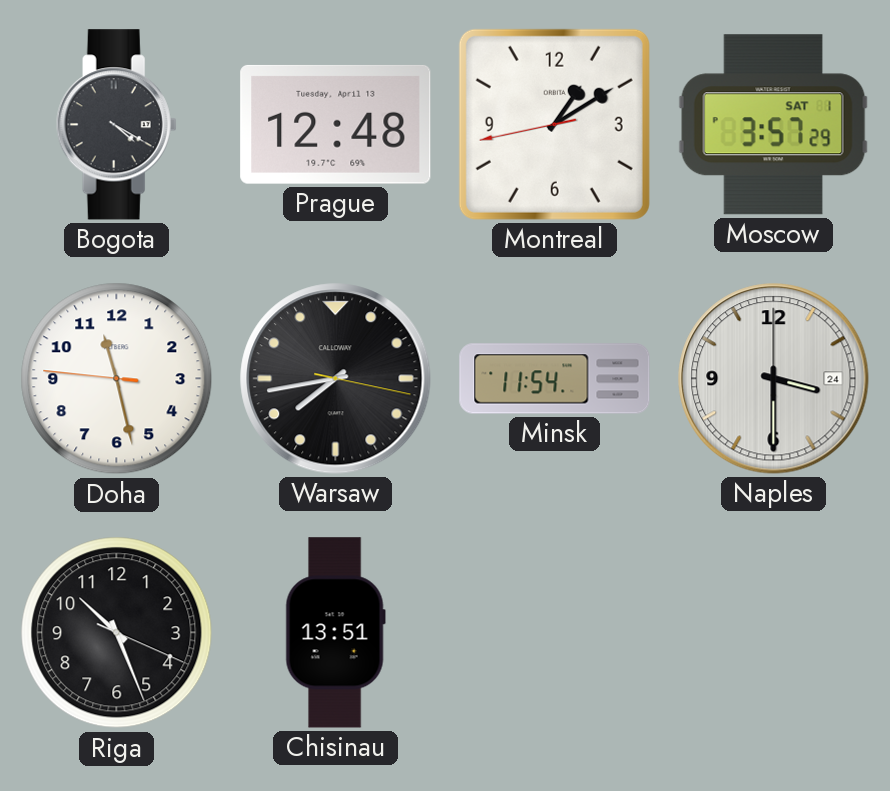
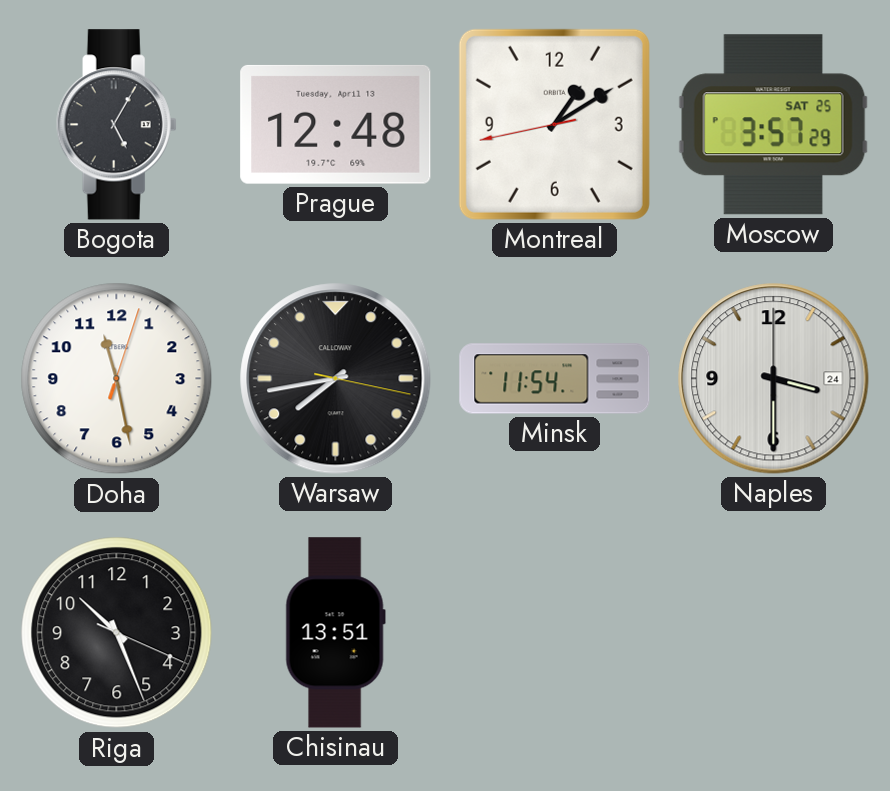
Bogota: 4:20 -> 5:05
Moscow date: SAT 1 -> SAT 25
Doha: 11:27 -> 11:28
